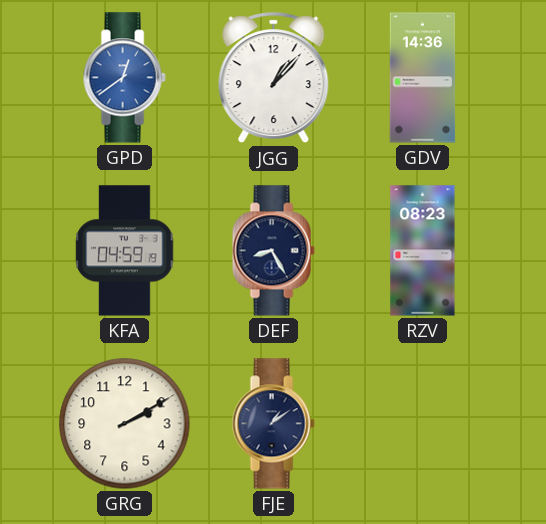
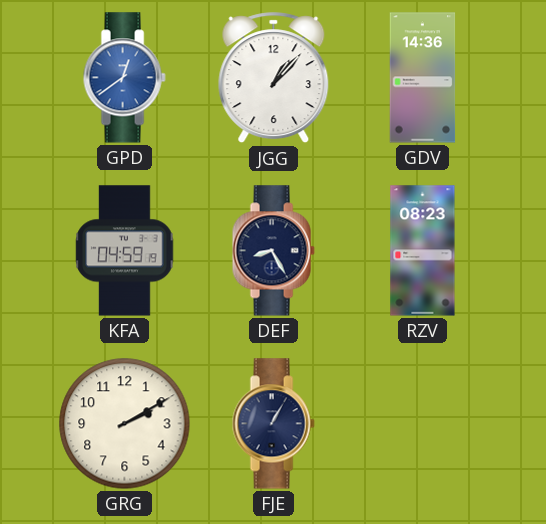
FJE: 1:09 -> 1:05
